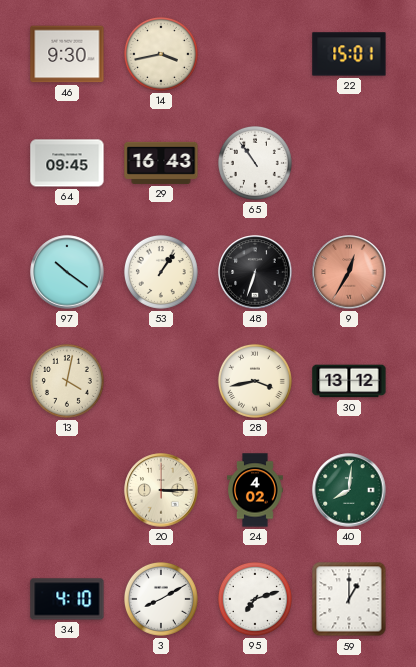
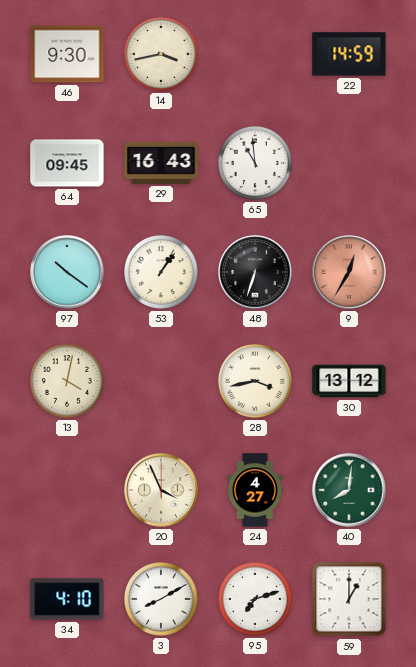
22: 15:01 -> 14:59
65: 10:54 -> 10:59
20: 3:15 -> 3:56
24: 4:02 -> 4:27
